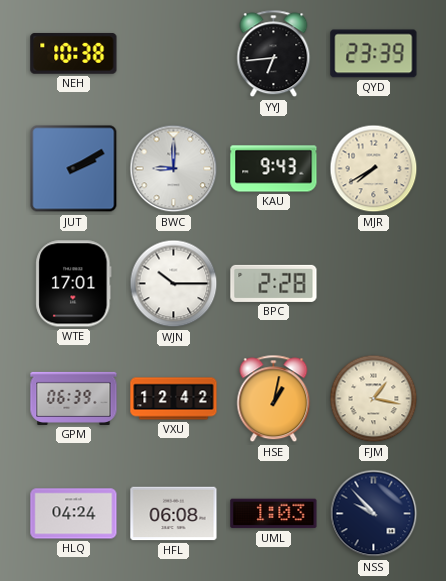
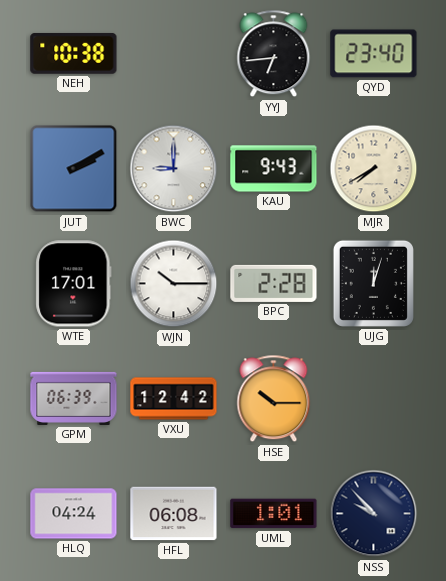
QYD: 23:39 -> 23:40
UJG: none -> 12:03
HSE: 1:02 -> 10:15
FJM: 1:17 -> none
UML: 1:03 -> 1:01
